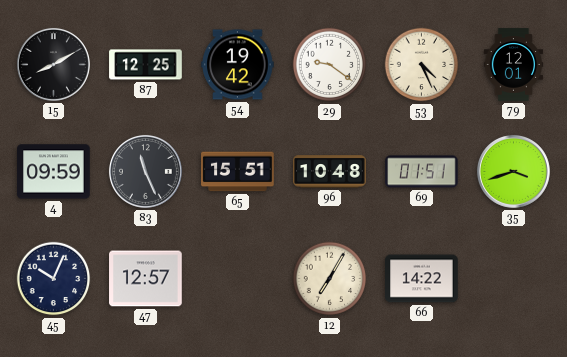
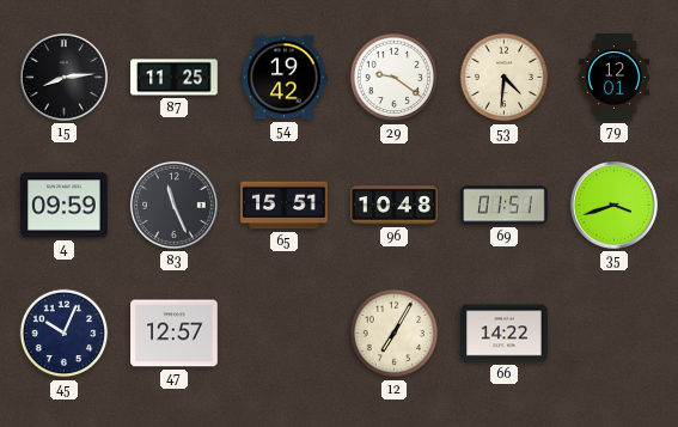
15: 8:10 -> 8:14
87: 12:25 -> 11:25
53: 4:26 -> 4:31
